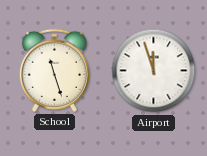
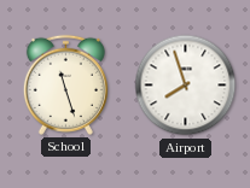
Airport: 11:57 -> 7:57
